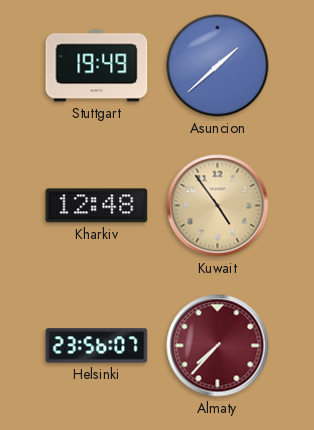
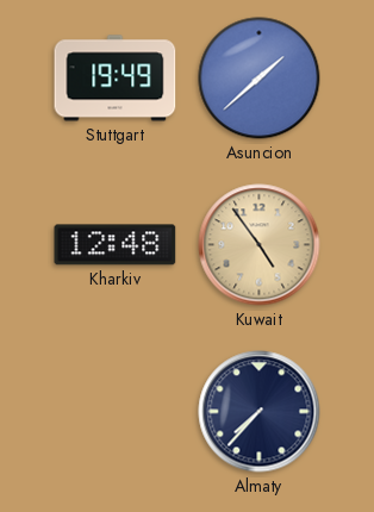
Helsinki: 23:56 -> none
Almaty dial: burgundy -> navy
